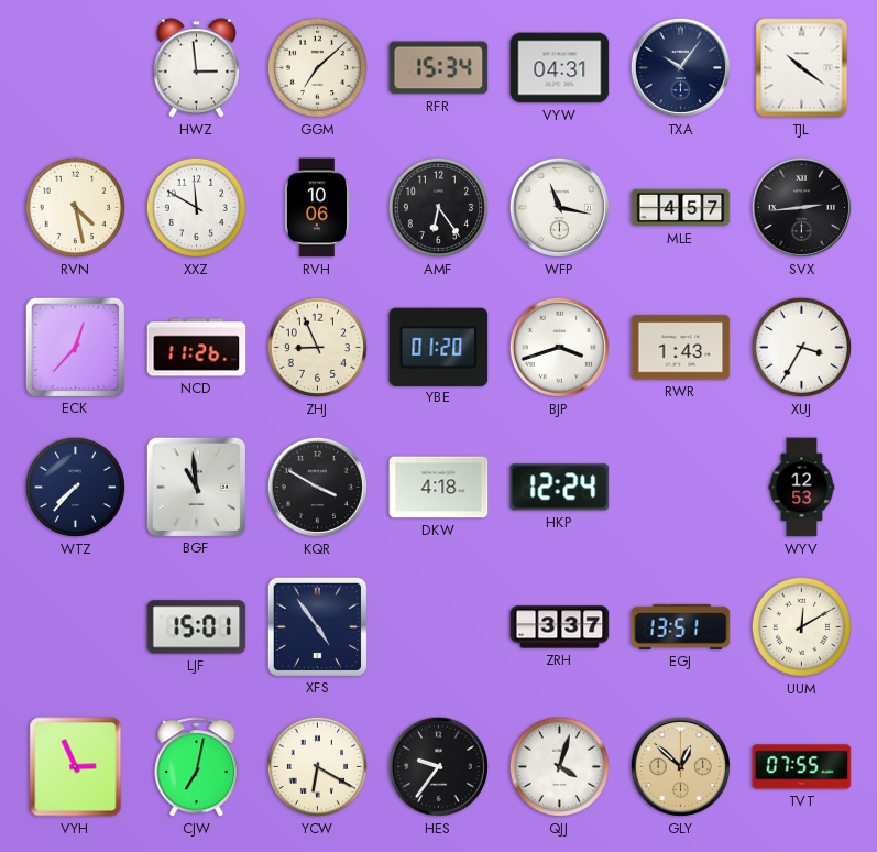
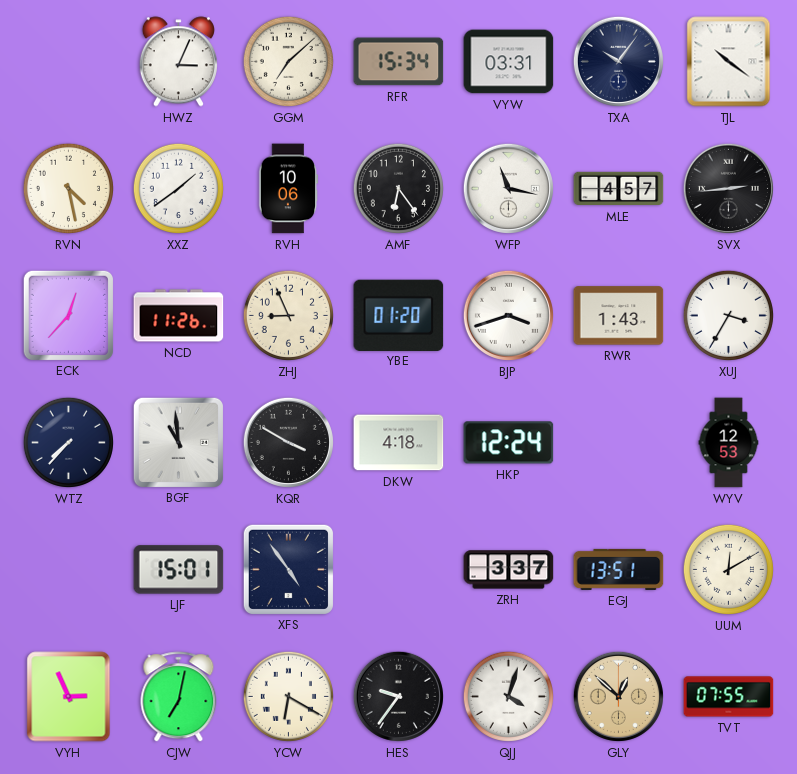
HWZ: 2:59 -> 3:04
VYW: 04:31 -> 03:31
XXZ: 11:50 -> 1:39
